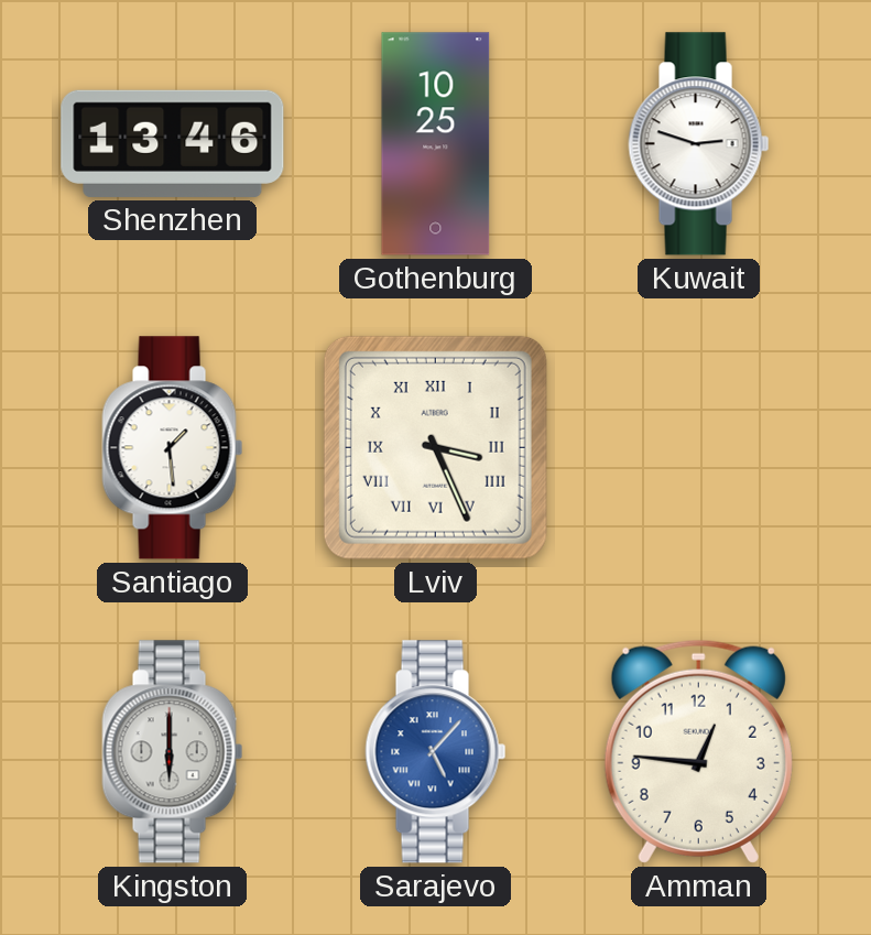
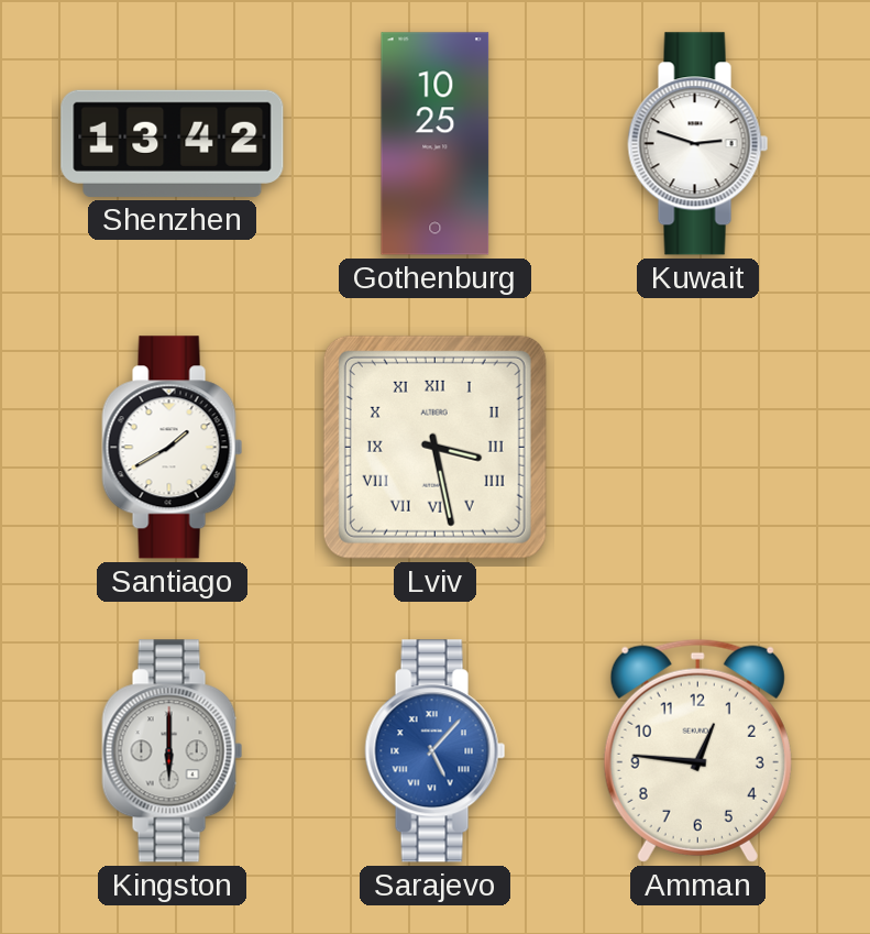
Shenzhen: 13:46 -> 13:42
Santiago: 1:29 -> 1:40
Lviv: 3:26 -> 3:28
